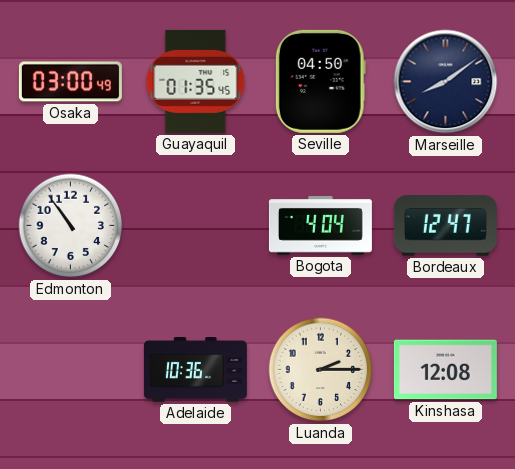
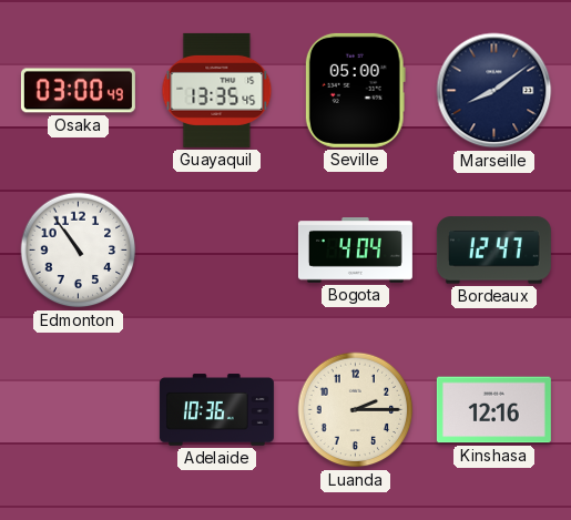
Guayaquil: 01:35 -> 13:35
Seville: 04:50 -> 05:00
Kinshasa: 12:08 -> 12:16
